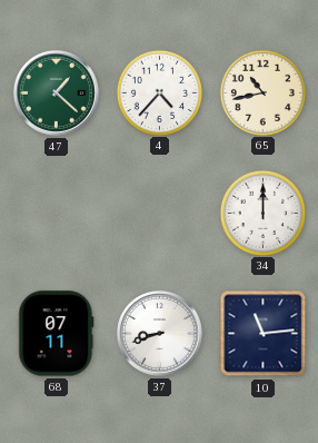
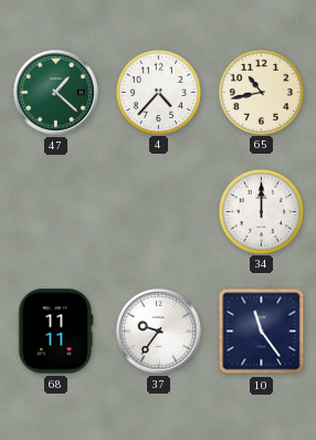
68: 07:11 -> 11:11
37: 8:42 -> 9:36
10: 11:14 -> 11:24
